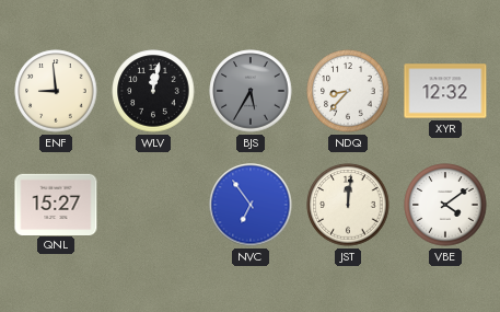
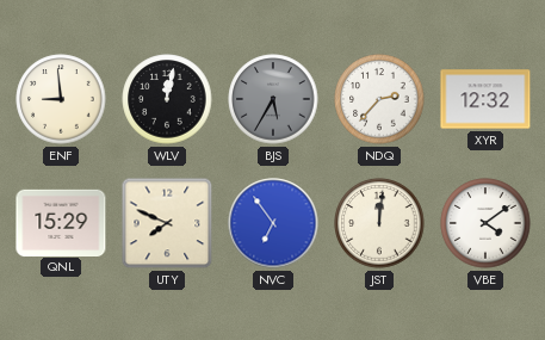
NDQ: 8:37 -> 2:37
QNL: 15:27 -> 15:29
UTY: none -> 7:49
